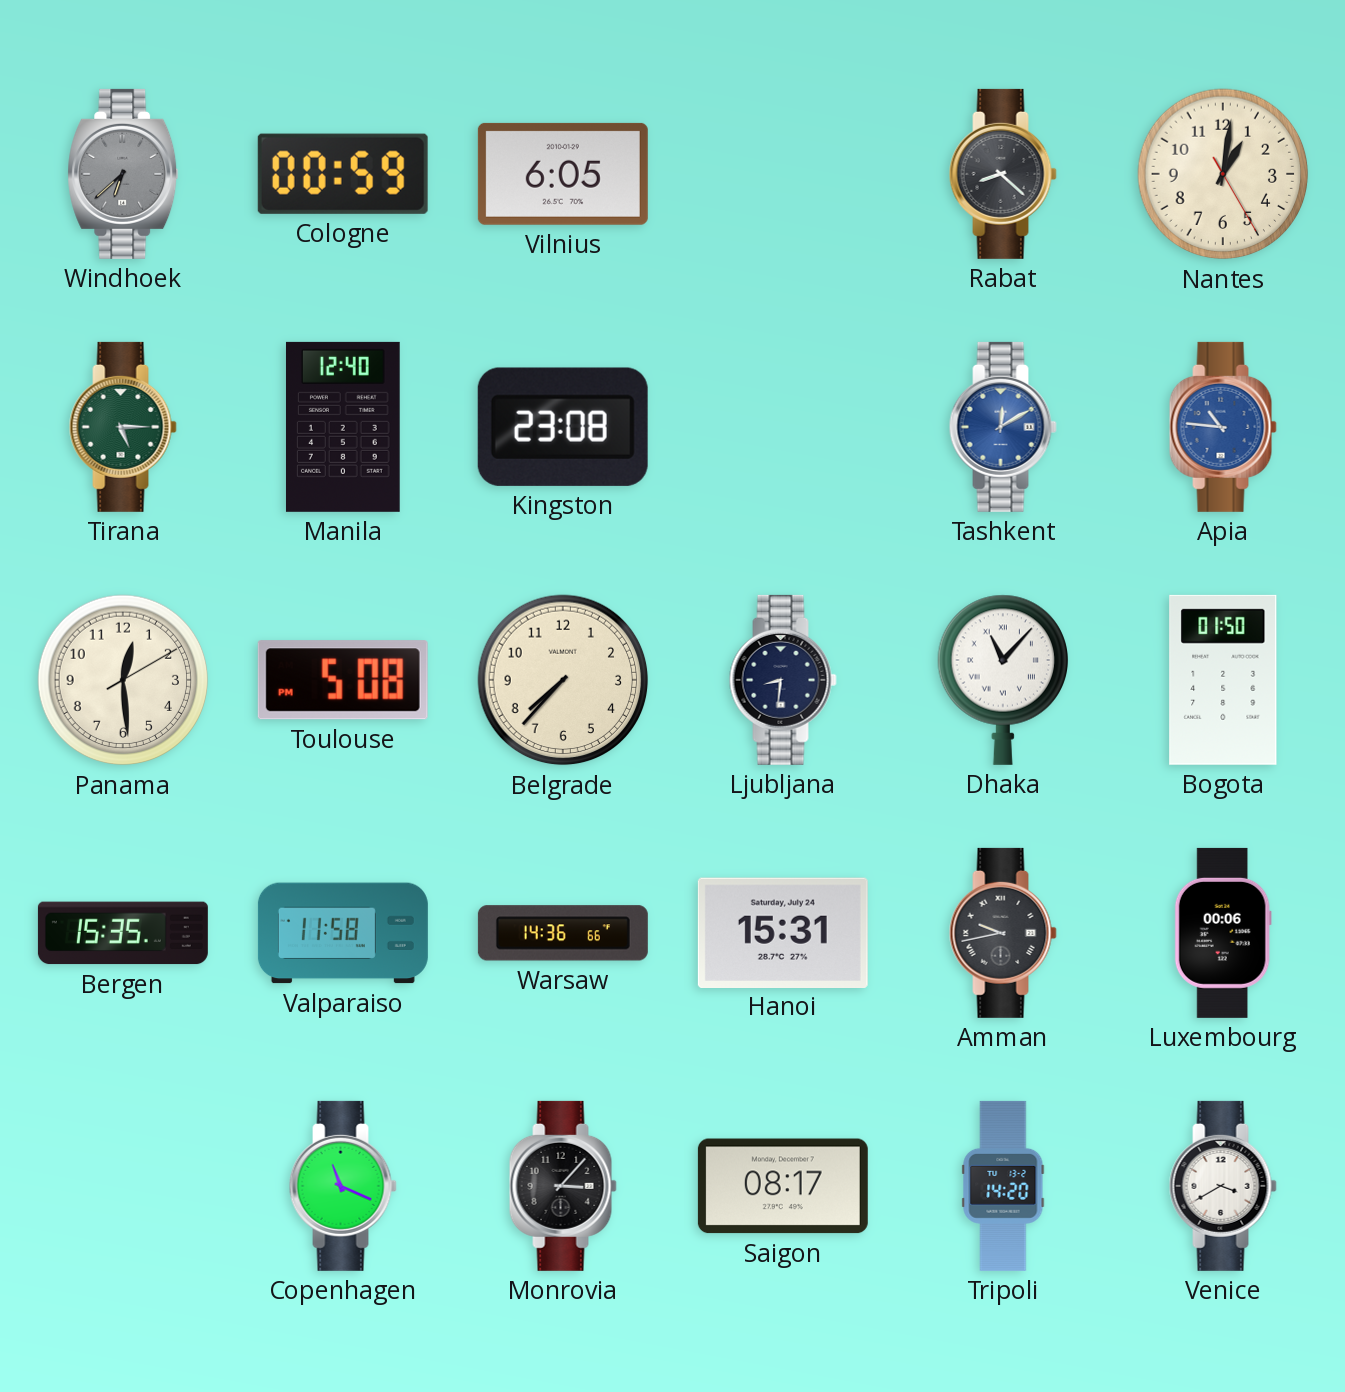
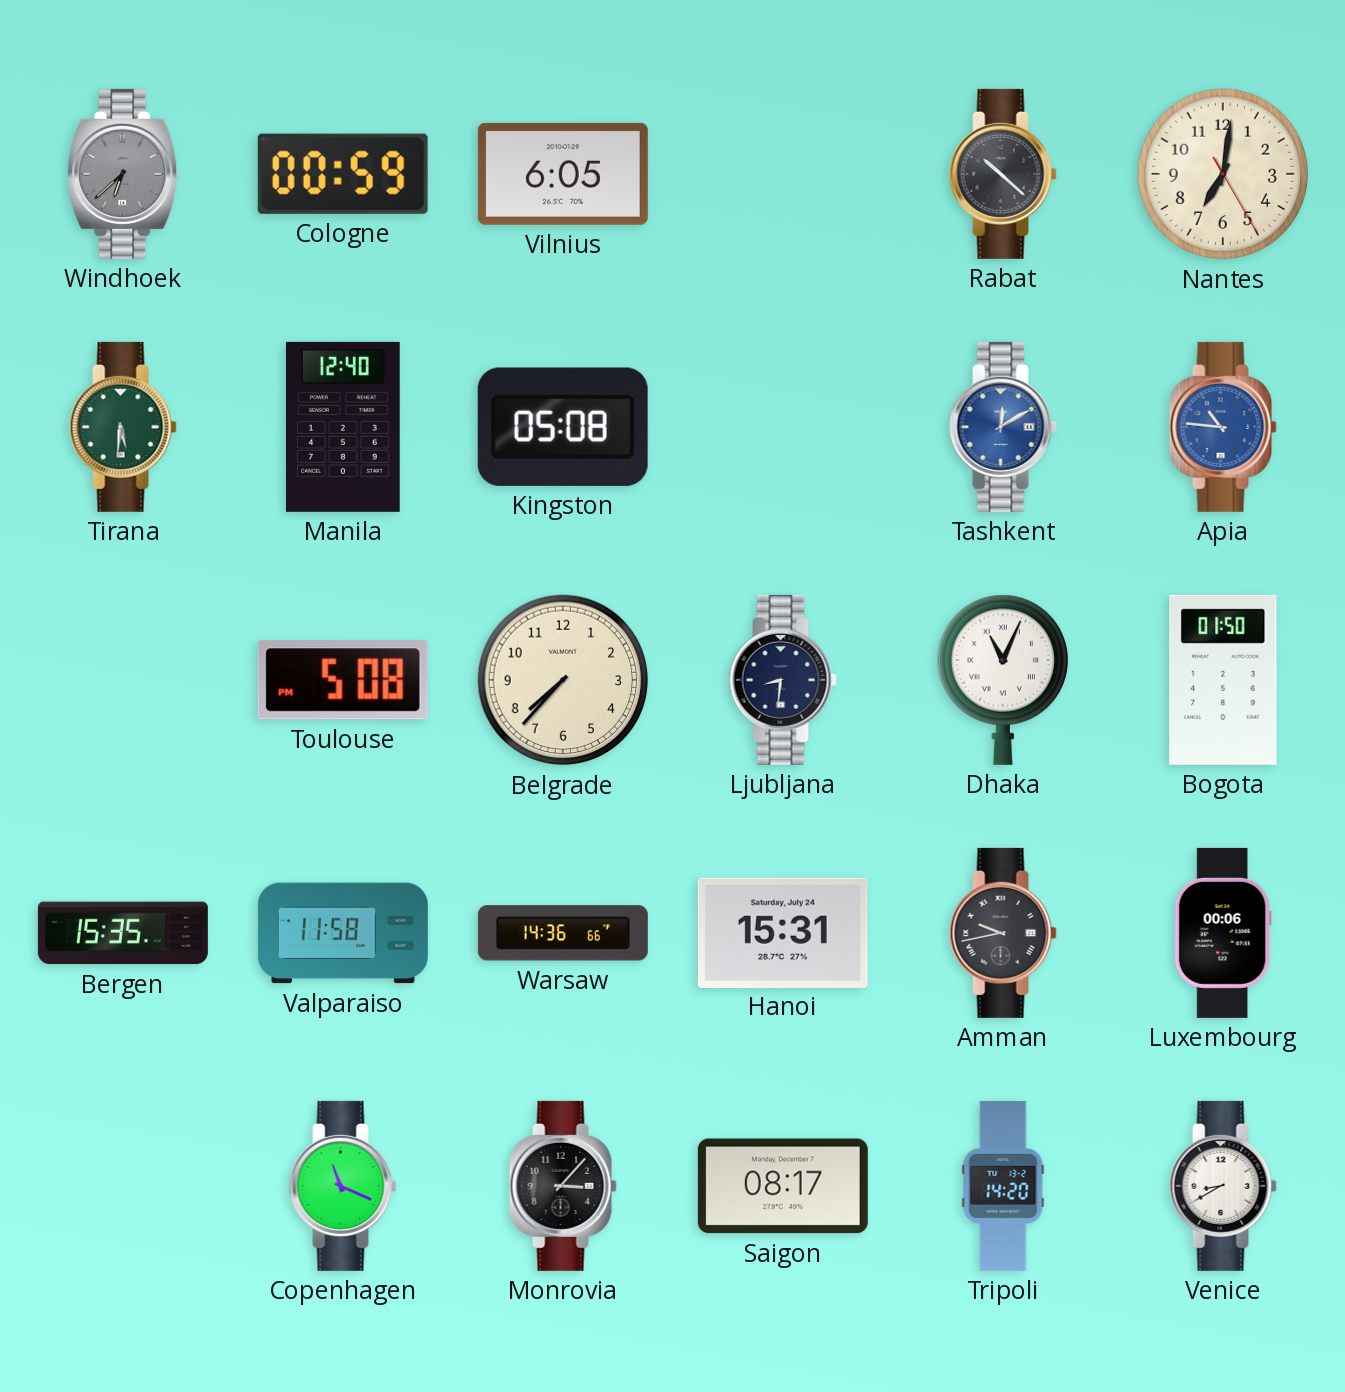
Rabat: 8:22 -> 10:22
Nantes: 1:01 -> 7:01
Tirana: 5:15 -> 5:31
Kingston: 23:08 -> 05:08
Panama: 12:29 -> none
Dhaka: 11:07 -> 11:04
Venice: 3:40 -> 8:40
